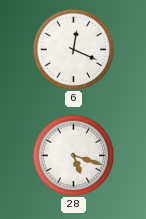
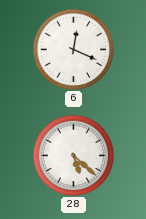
28: 5:18 -> 5:22
